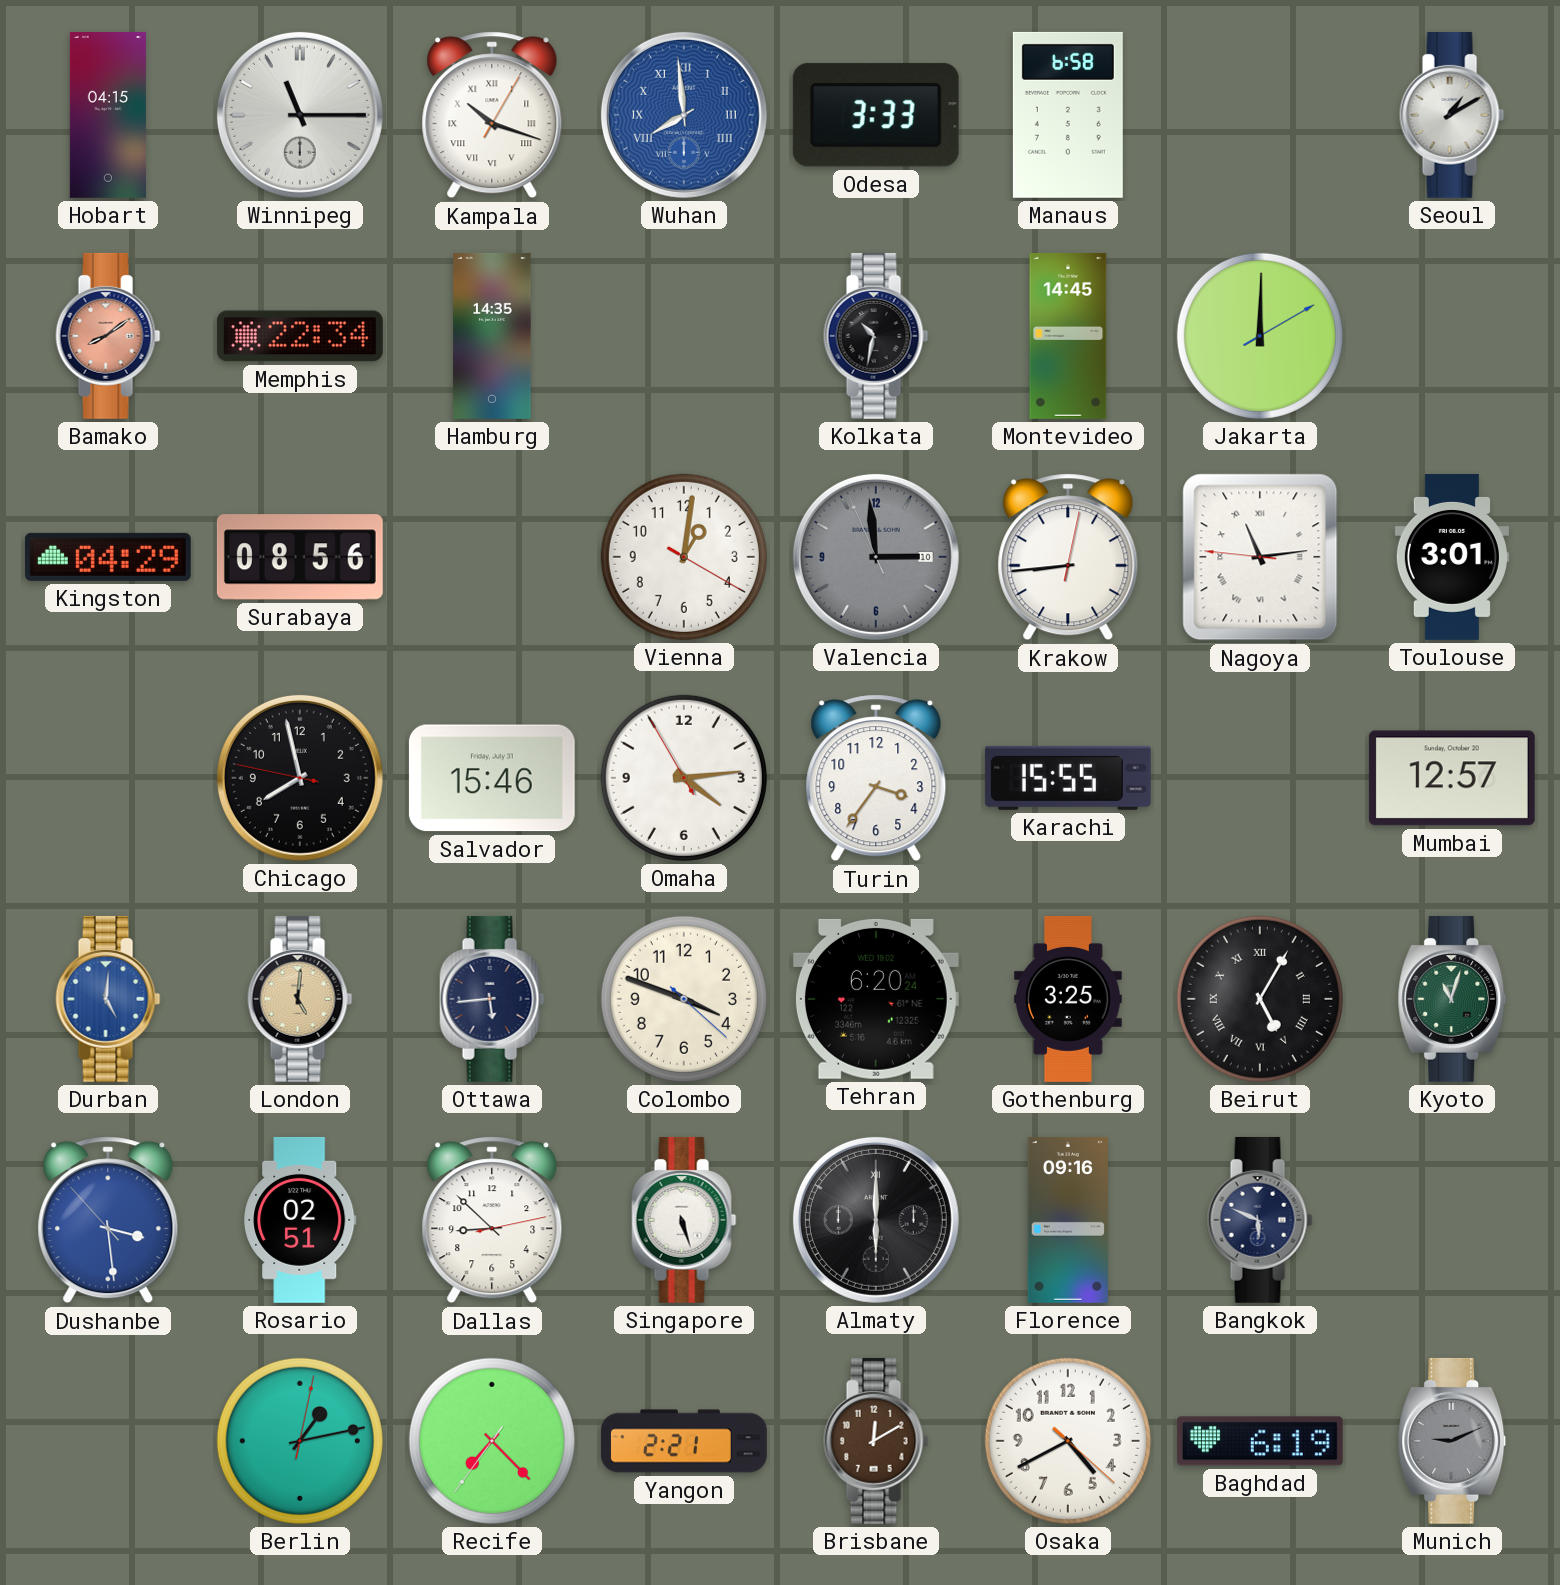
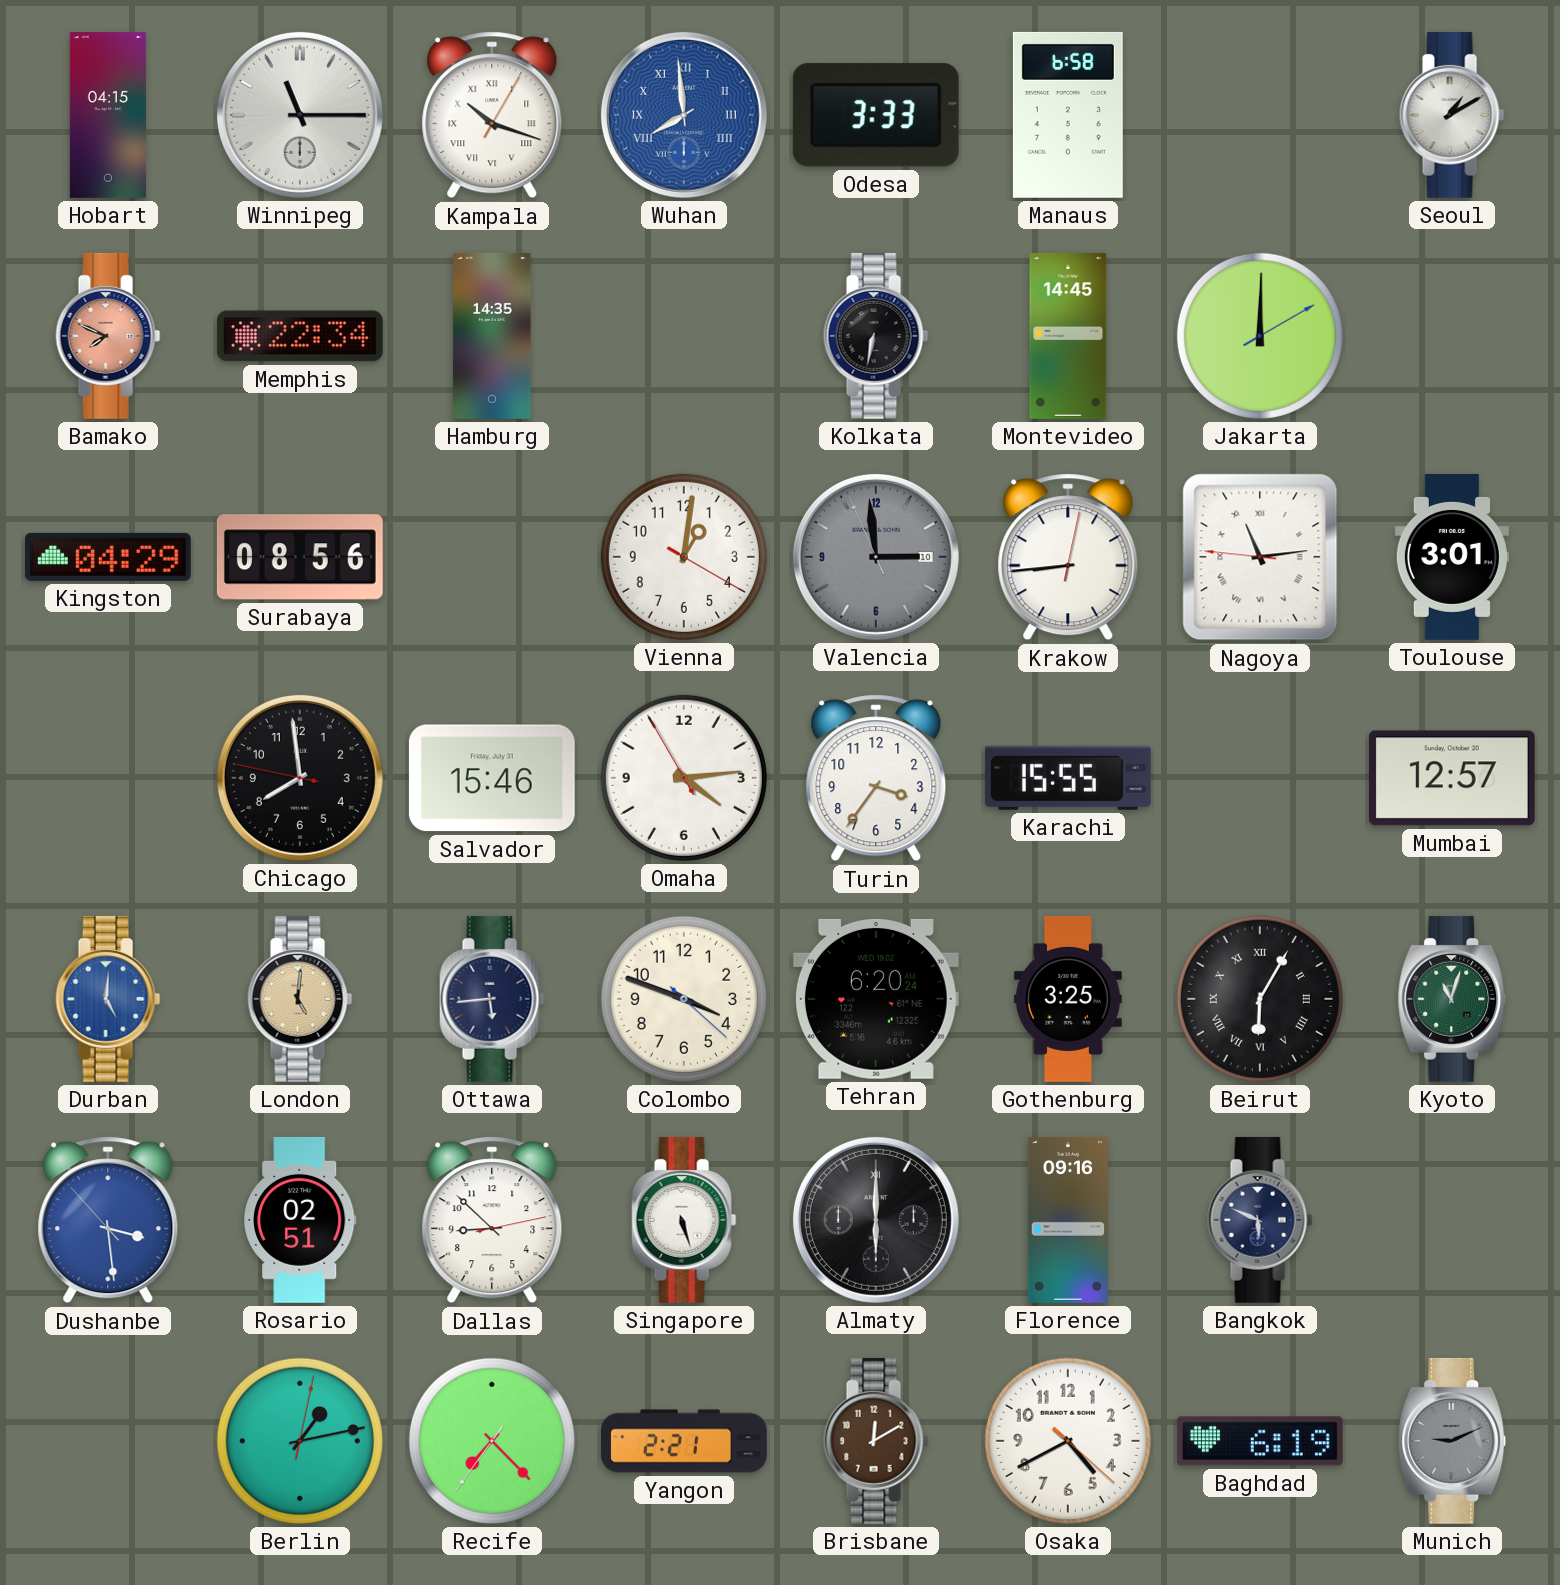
Bamako: 8:09 -> 7:49
Kolkata: 10:32 -> 6:32
Chicago: 7:57 -> 7:58
Beirut: 5:05 -> 6:05
